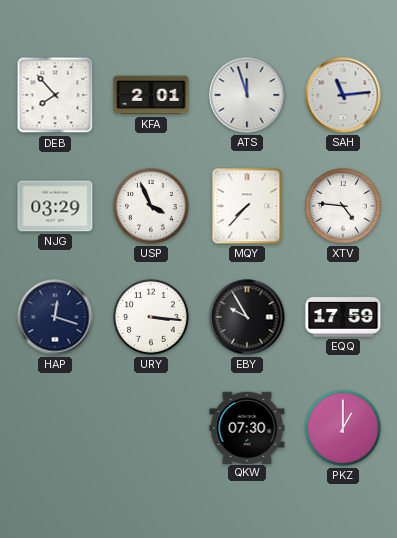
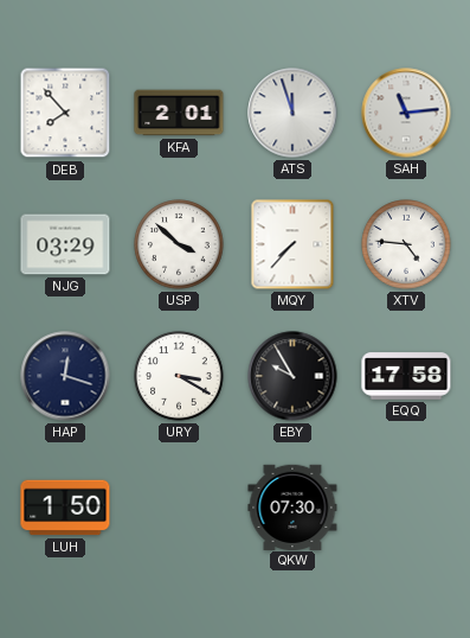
USP: 3:56 -> 3:52
URY: 3:16 -> 3:20
EQQ: 17:59 -> 17:58
LUH: none -> 1:50
PKZ: 1:00 -> none
